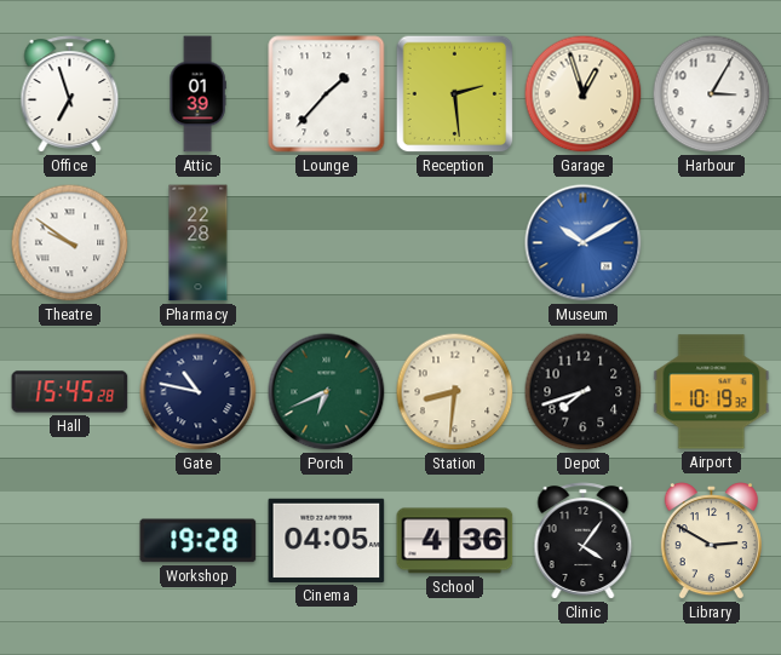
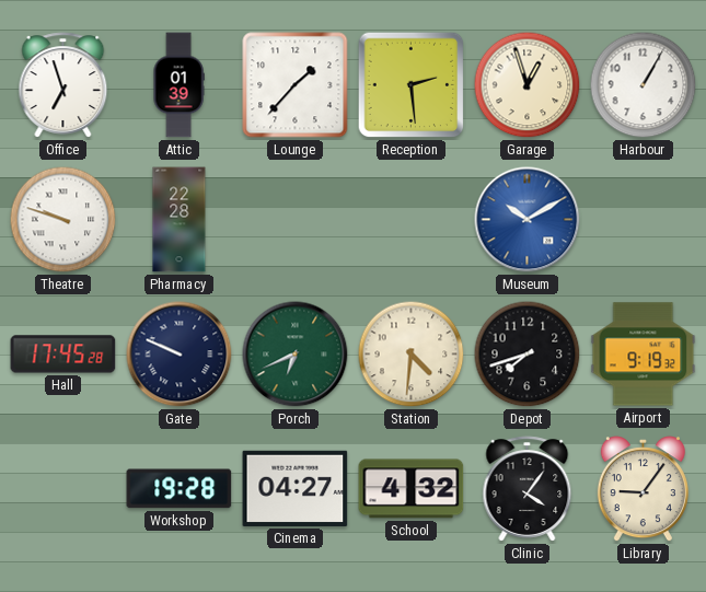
Harbour: 3:05 -> 1:05
Theatre: 9:51 -> 9:48
Hall: 15:45 -> 17:45
Gate: 10:47 -> 9:49
Station: 8:31 -> 4:31
Airport: 10:19 -> 9:19
Cinema: 04:05 -> 04:27
School: 4:36 -> 4:32
Library: 2:50 -> 9:06
